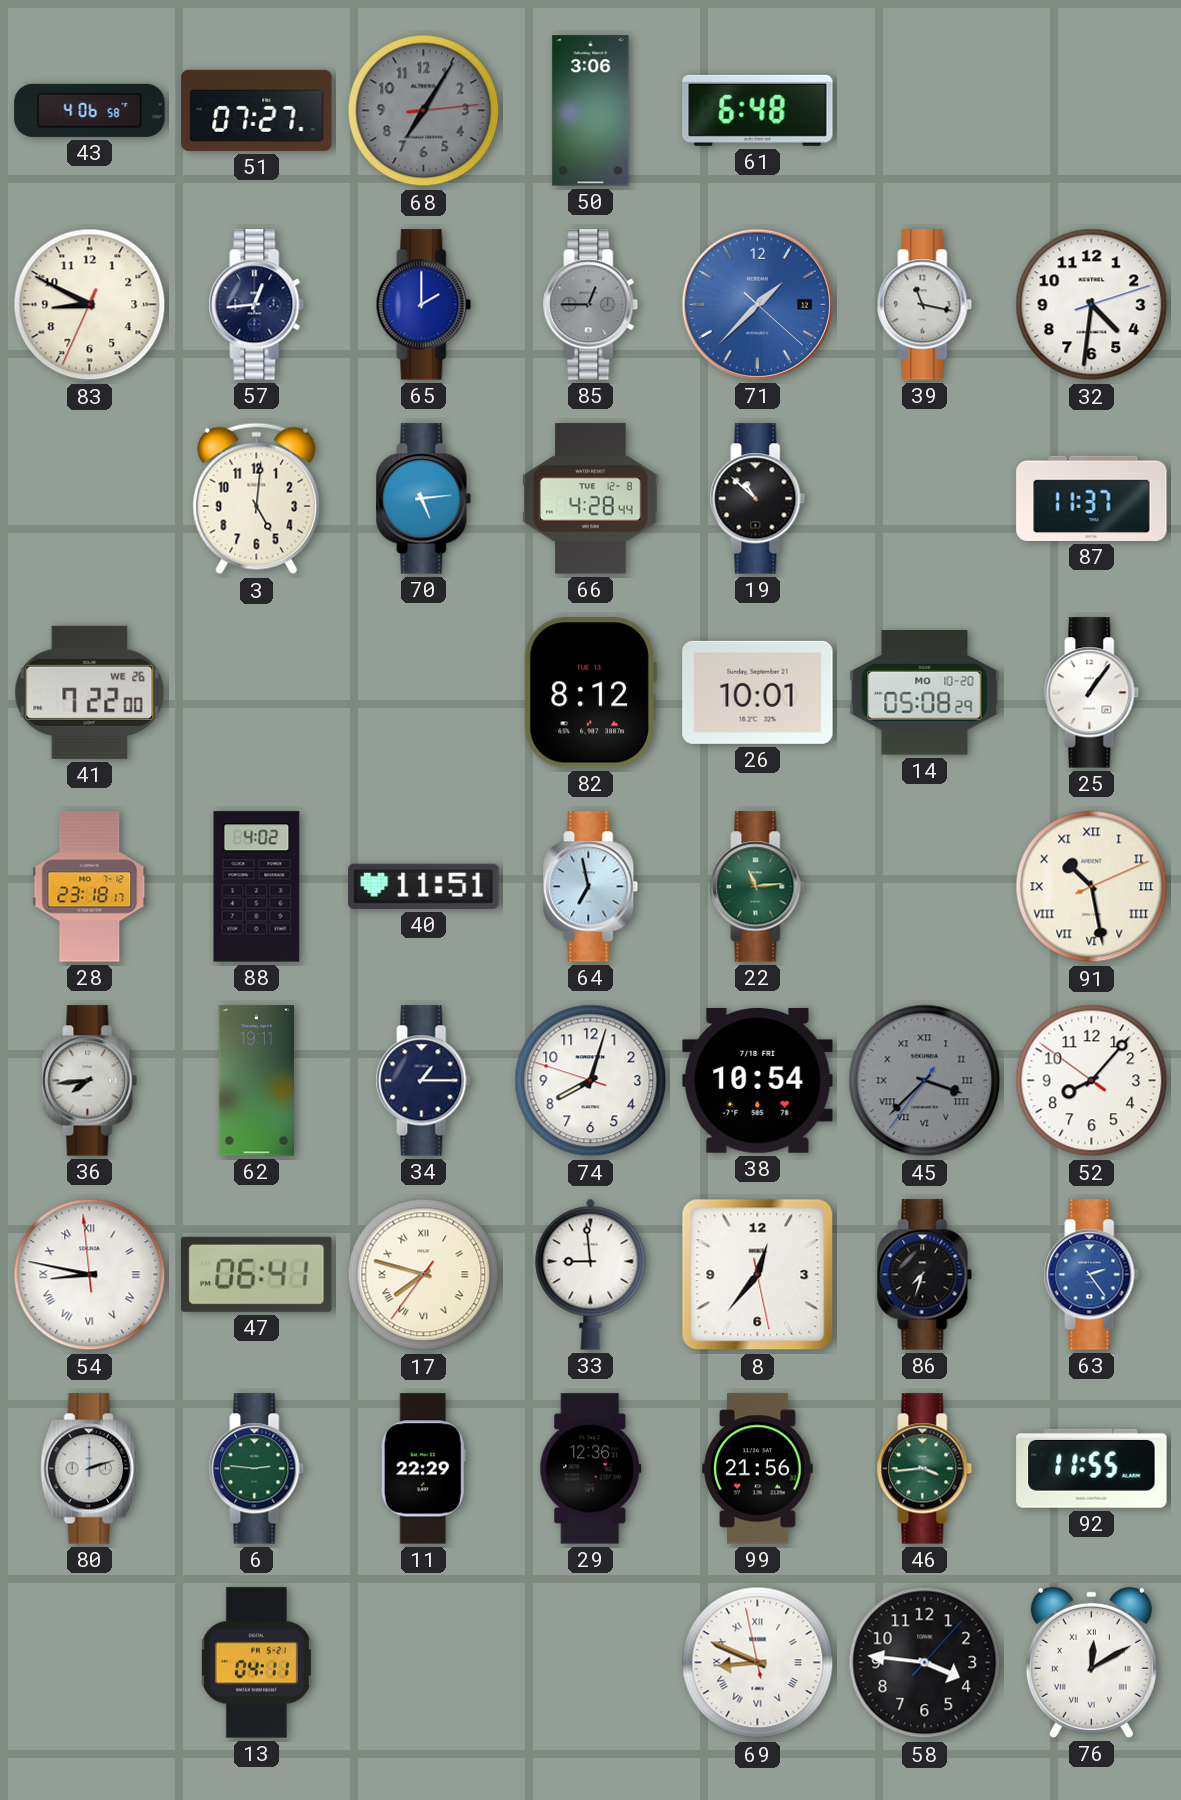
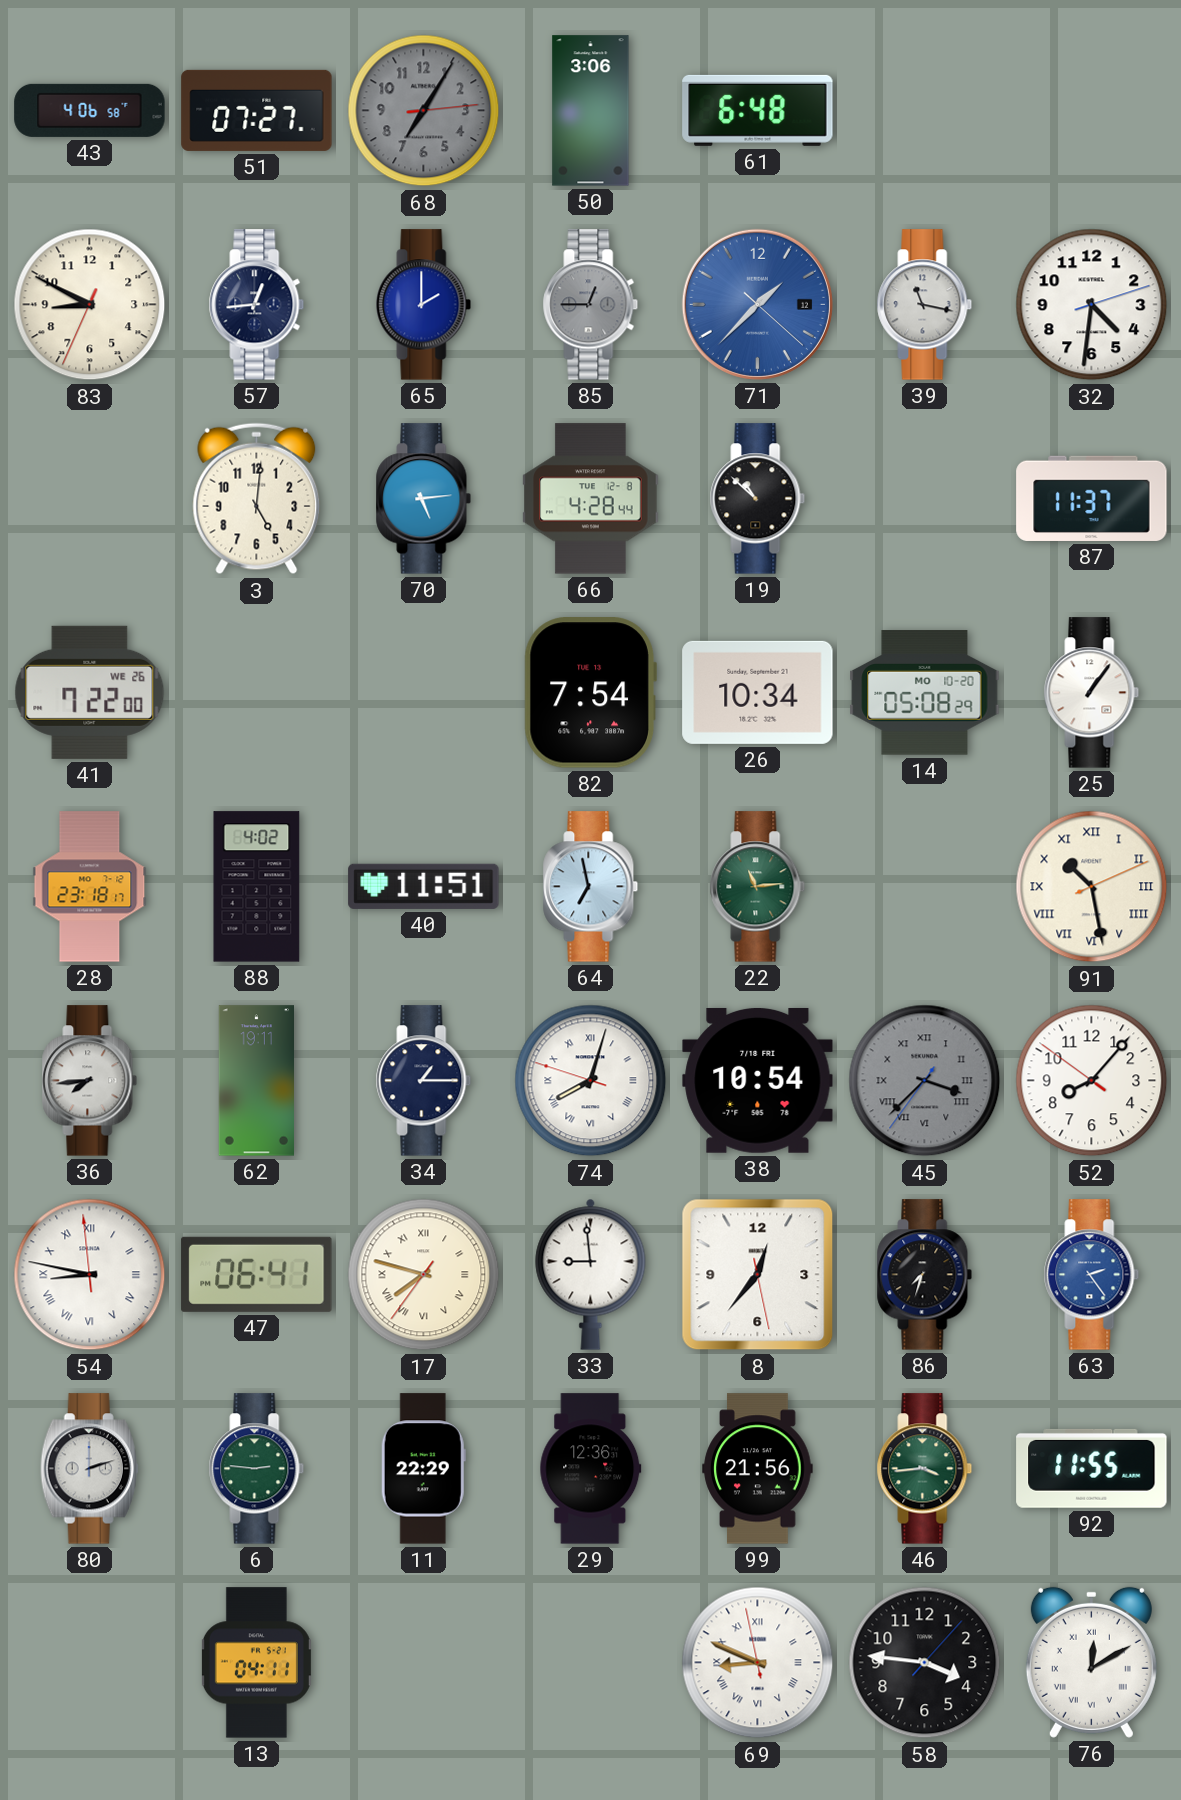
82: 8:12 -> 7:54
26: 10:01 -> 10:34
74 numerals: Arabic -> Roman
